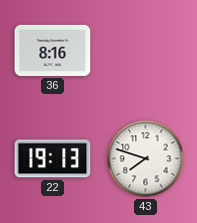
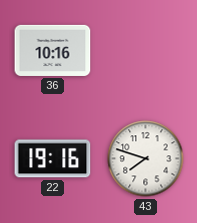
36: 8:16 -> 10:16
22: 19:13 -> 19:16
